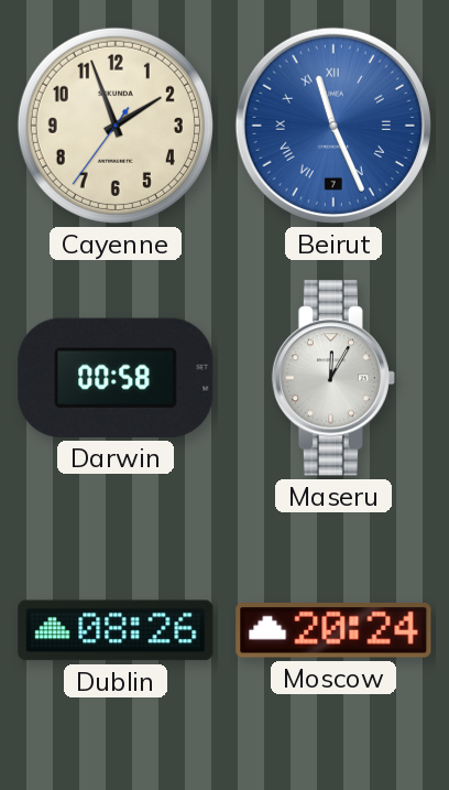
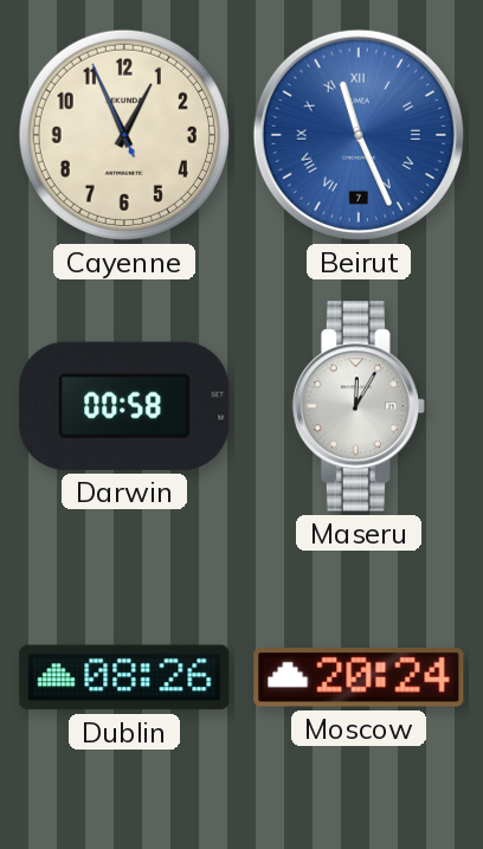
Cayenne: 1:56 -> 12:55
